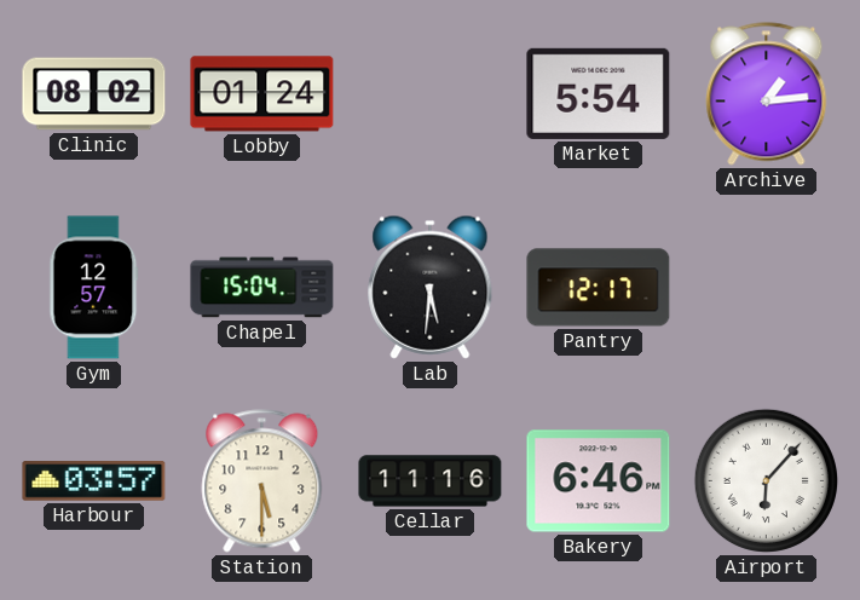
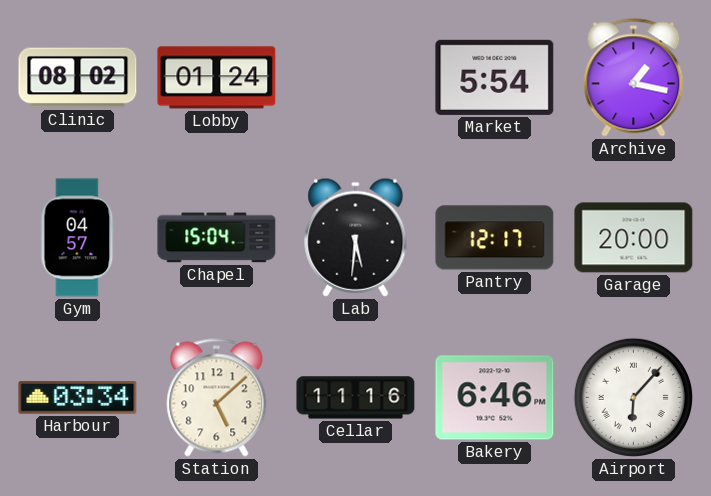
Archive: 1:14 -> 1:17
Gym: 12:57 -> 04:57
Garage: none -> 20:00
Harbour: 03:57 -> 03:34
Station: 5:30 -> 5:08
